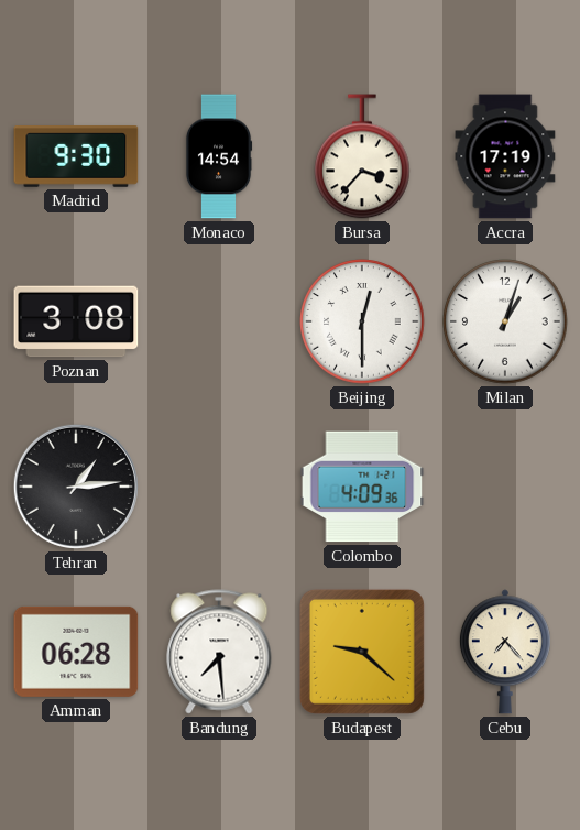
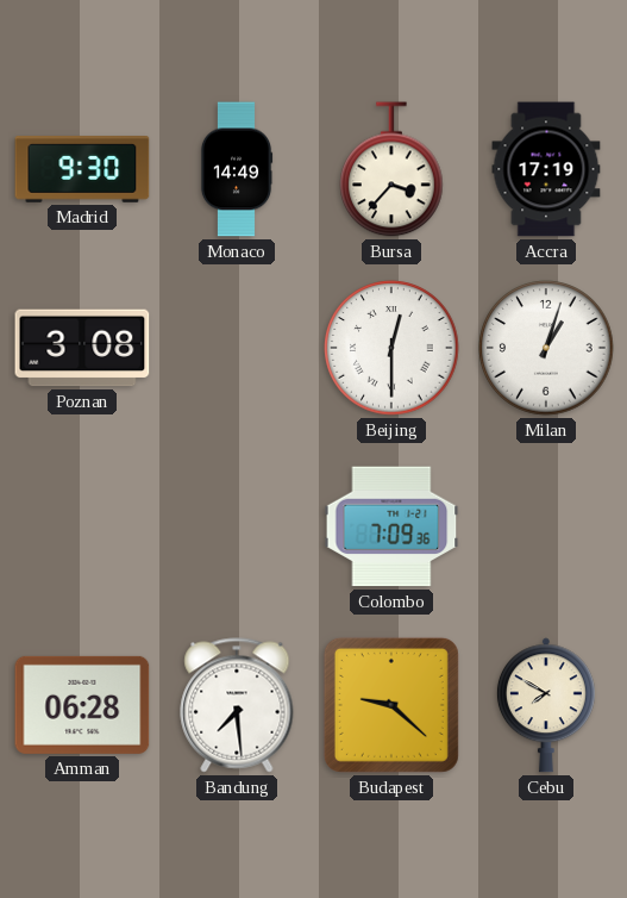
Monaco: 14:54 -> 14:49
Tehran: 1:14 -> none
Colombo: 4:09 -> 7:09
Cebu: 7:23 -> 7:50
